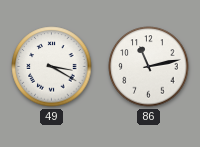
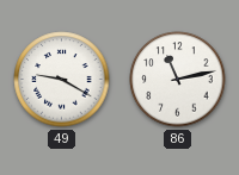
49: 3:20 -> 9:20
